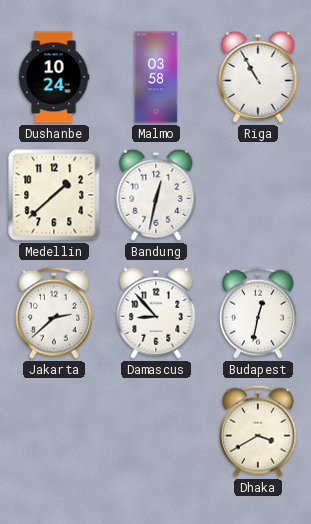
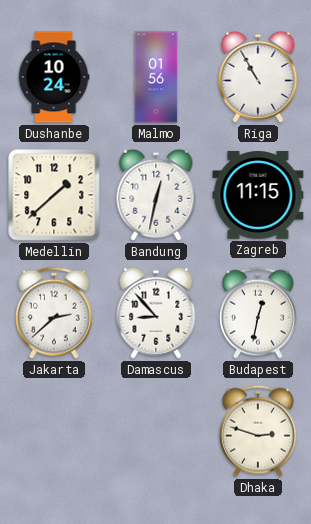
Malmo: 03:58 -> 01:56
Zagreb: none -> 11:15
Dhaka: 3:40 -> 2:48
